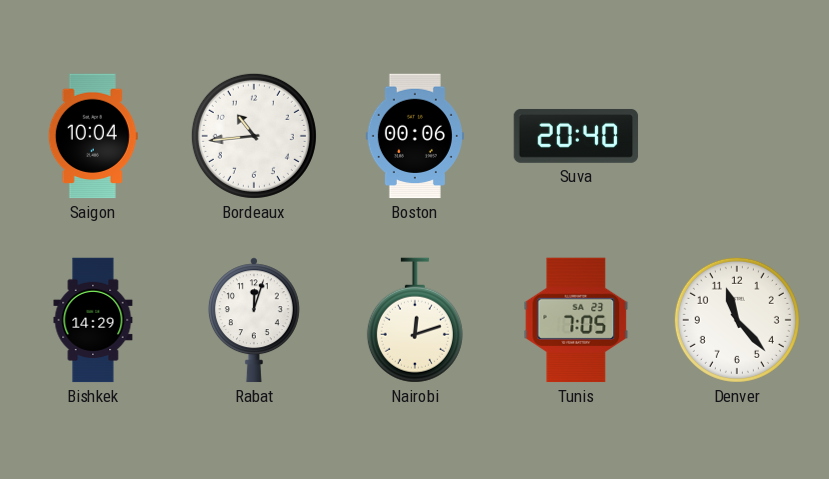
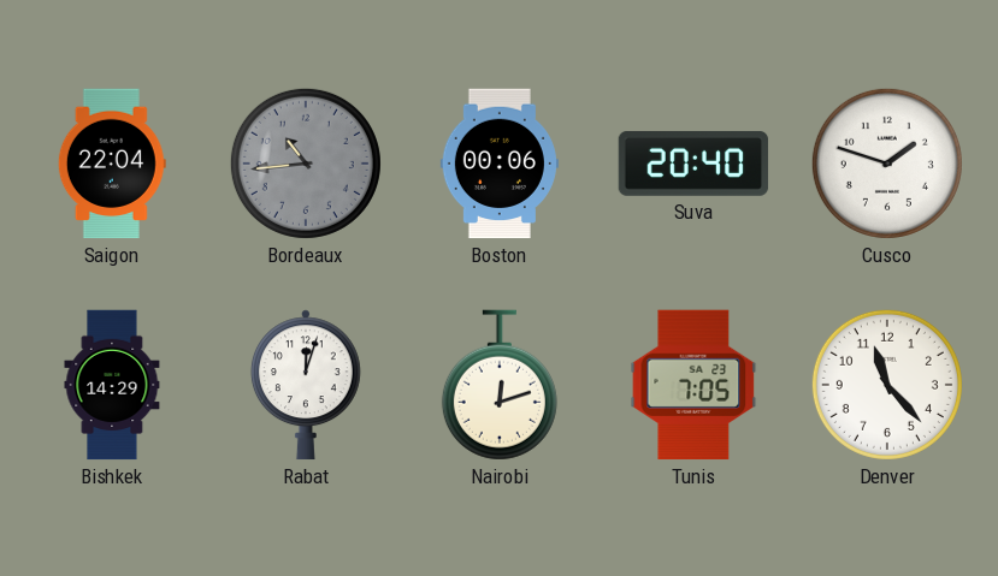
Saigon: 10:04 -> 22:04
Bordeaux dial: white -> grey
Cusco: none -> 1:48
